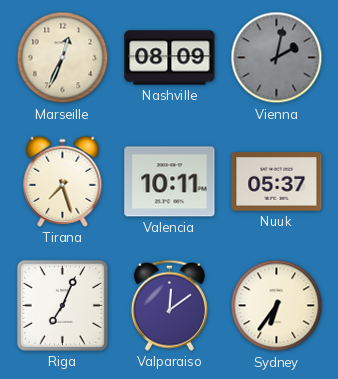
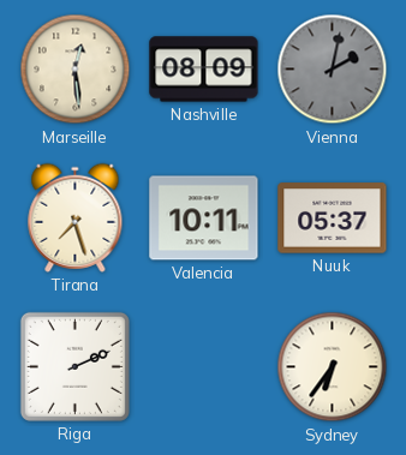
Marseille: 12:34 -> 12:29
Riga: 7:04 -> 2:11
Valparaiso: 12:09 -> none
